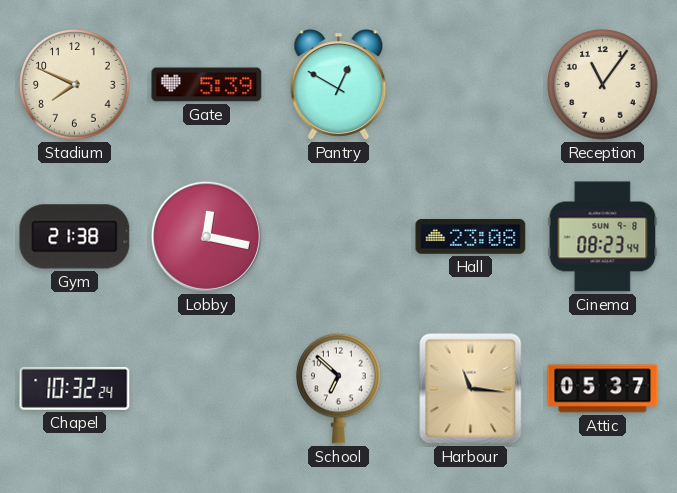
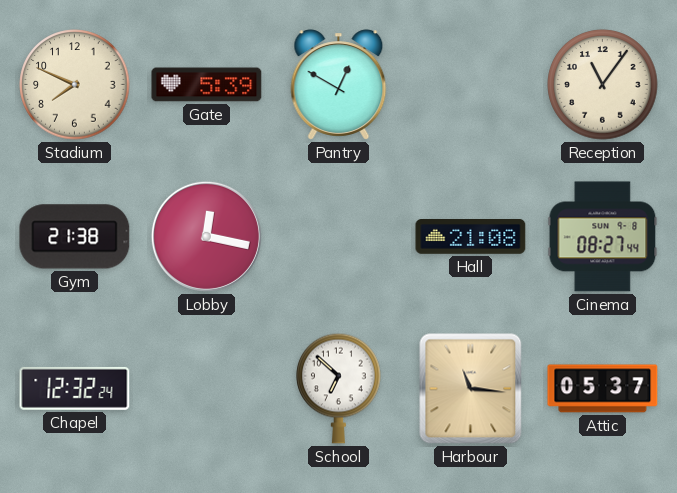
Hall: 23:08 -> 21:08
Cinema: 08:23 -> 08:27
Chapel: 10:32 -> 12:32
